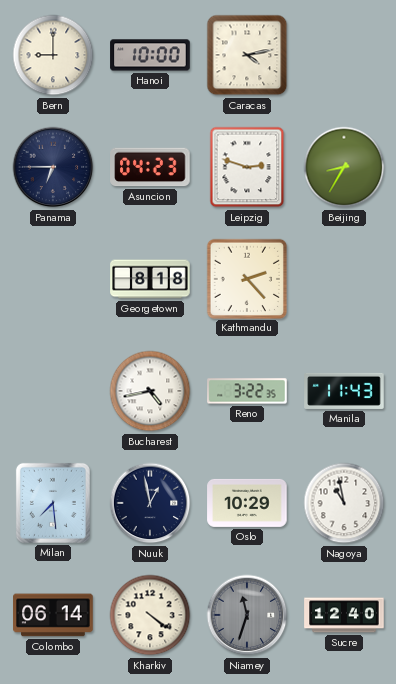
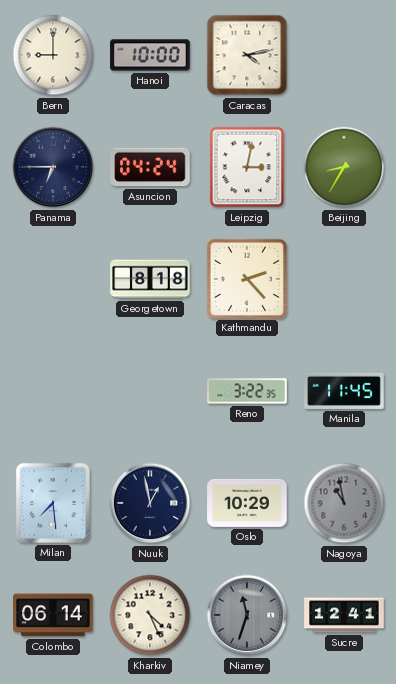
Asuncion: 04:23 -> 04:24
Leipzig: 2:48 -> 3:02
Bucharest: 4:43 -> none
Manila: 11:43 -> 11:45
Nagoya dial: white -> grey
Kharkiv: 4:21 -> 4:26
Sucre: 12:40 -> 12:41
